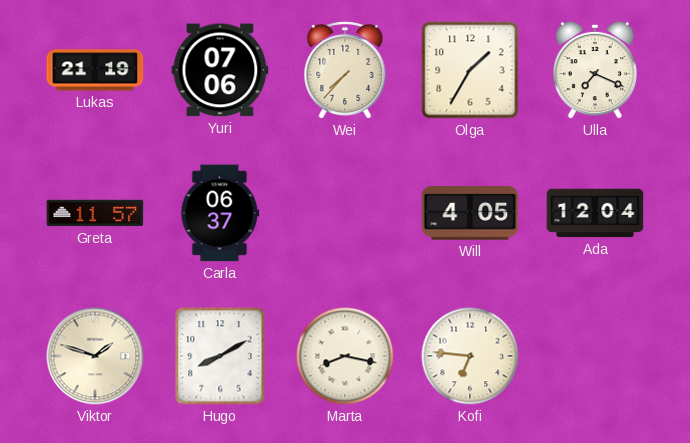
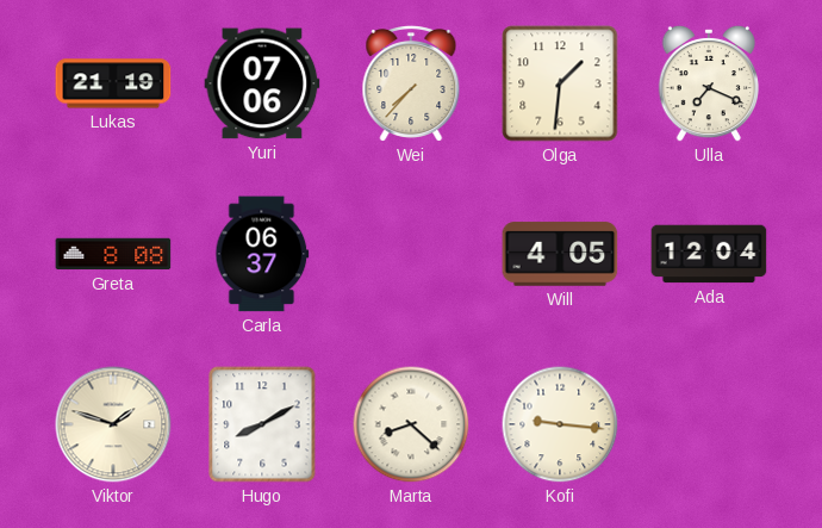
Olga: 1:35 -> 1:31
Greta: 11:57 -> 8:08
Marta: 8:17 -> 8:22
Kofi: 6:46 -> 9:16
